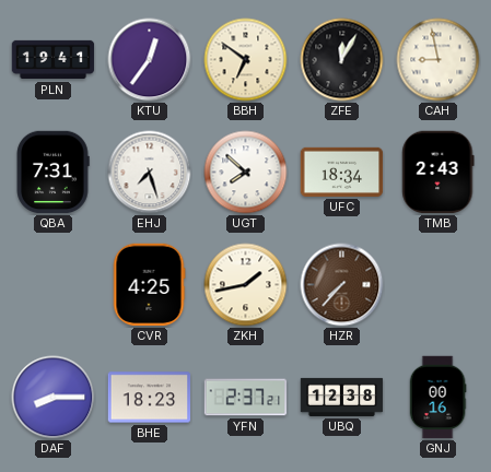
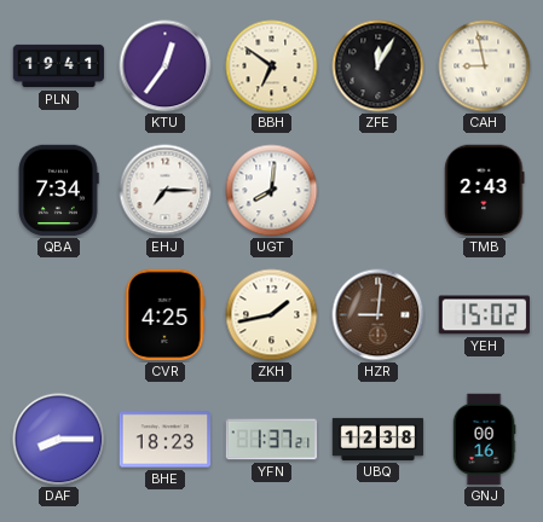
QBA: 7:31 -> 7:34
EHJ: 7:27 -> 7:15
UGT: 7:52 -> 8:01
UFC: 18:34 -> none
HZR: 7:37 -> 9:01
YEH: none -> 15:02
YFN: 2:37 -> 1:37
